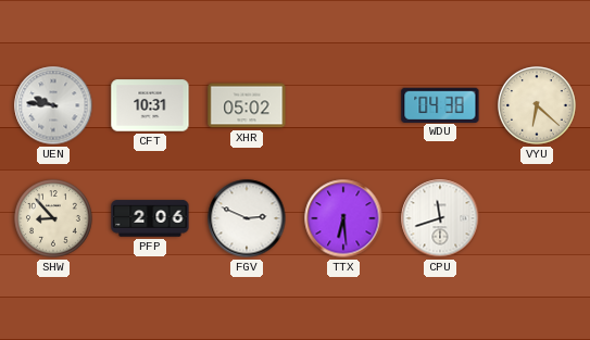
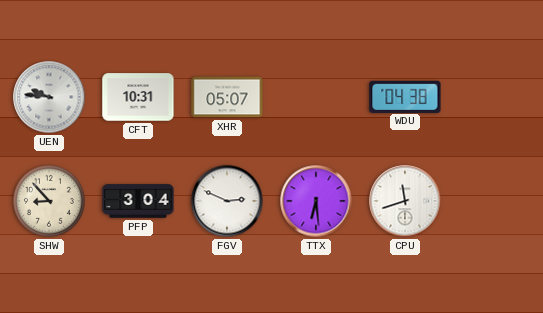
XHR: 05:02 -> 05:07
VYU: 6:22 -> none
PFP: 2:06 -> 3:04
